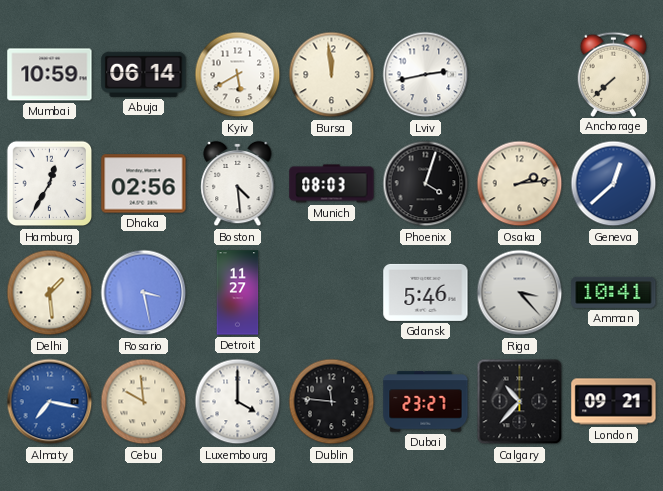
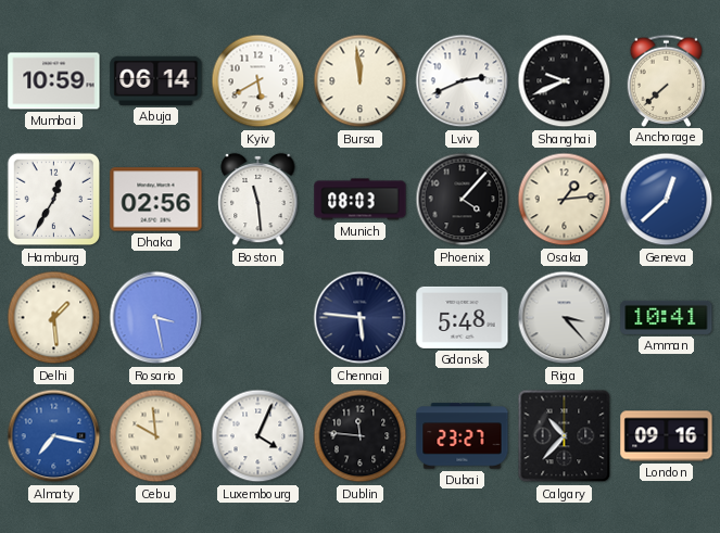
Lviv: 2:43 -> 2:41
Shanghai: none -> 9:41
Boston: 4:29 -> 11:29
Phoenix: 4:03 -> 4:07
Osaka: 2:14 -> 1:14
Detroit: 11:27 -> none
Chennai: none -> 5:46
Gdansk: 5:46 -> 5:48
Luxembourg: 4:00 -> 4:04
London: 09:21 -> 09:16
